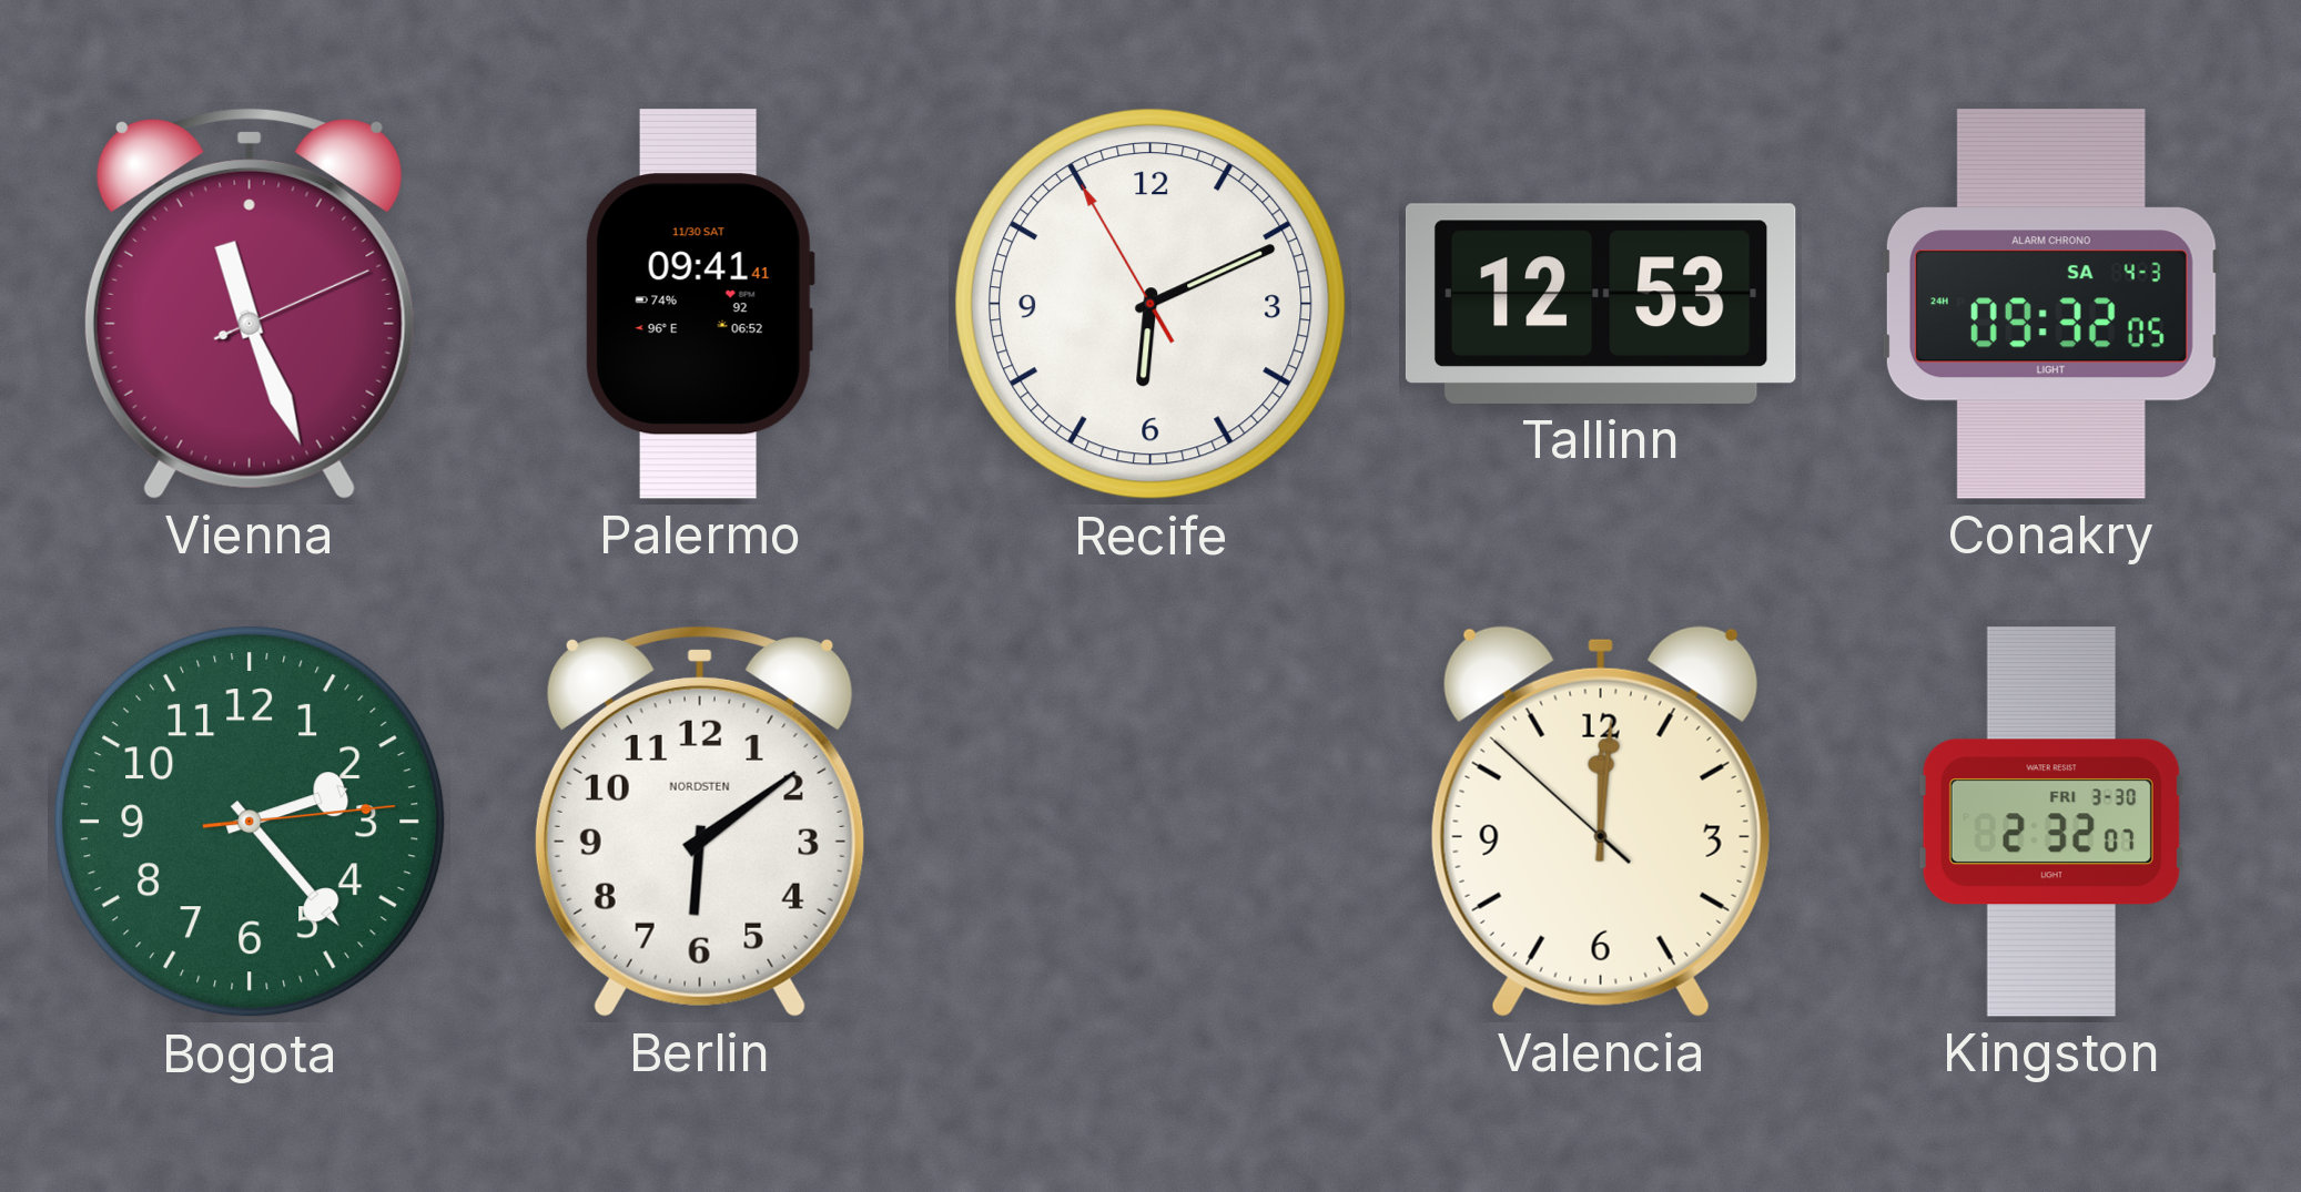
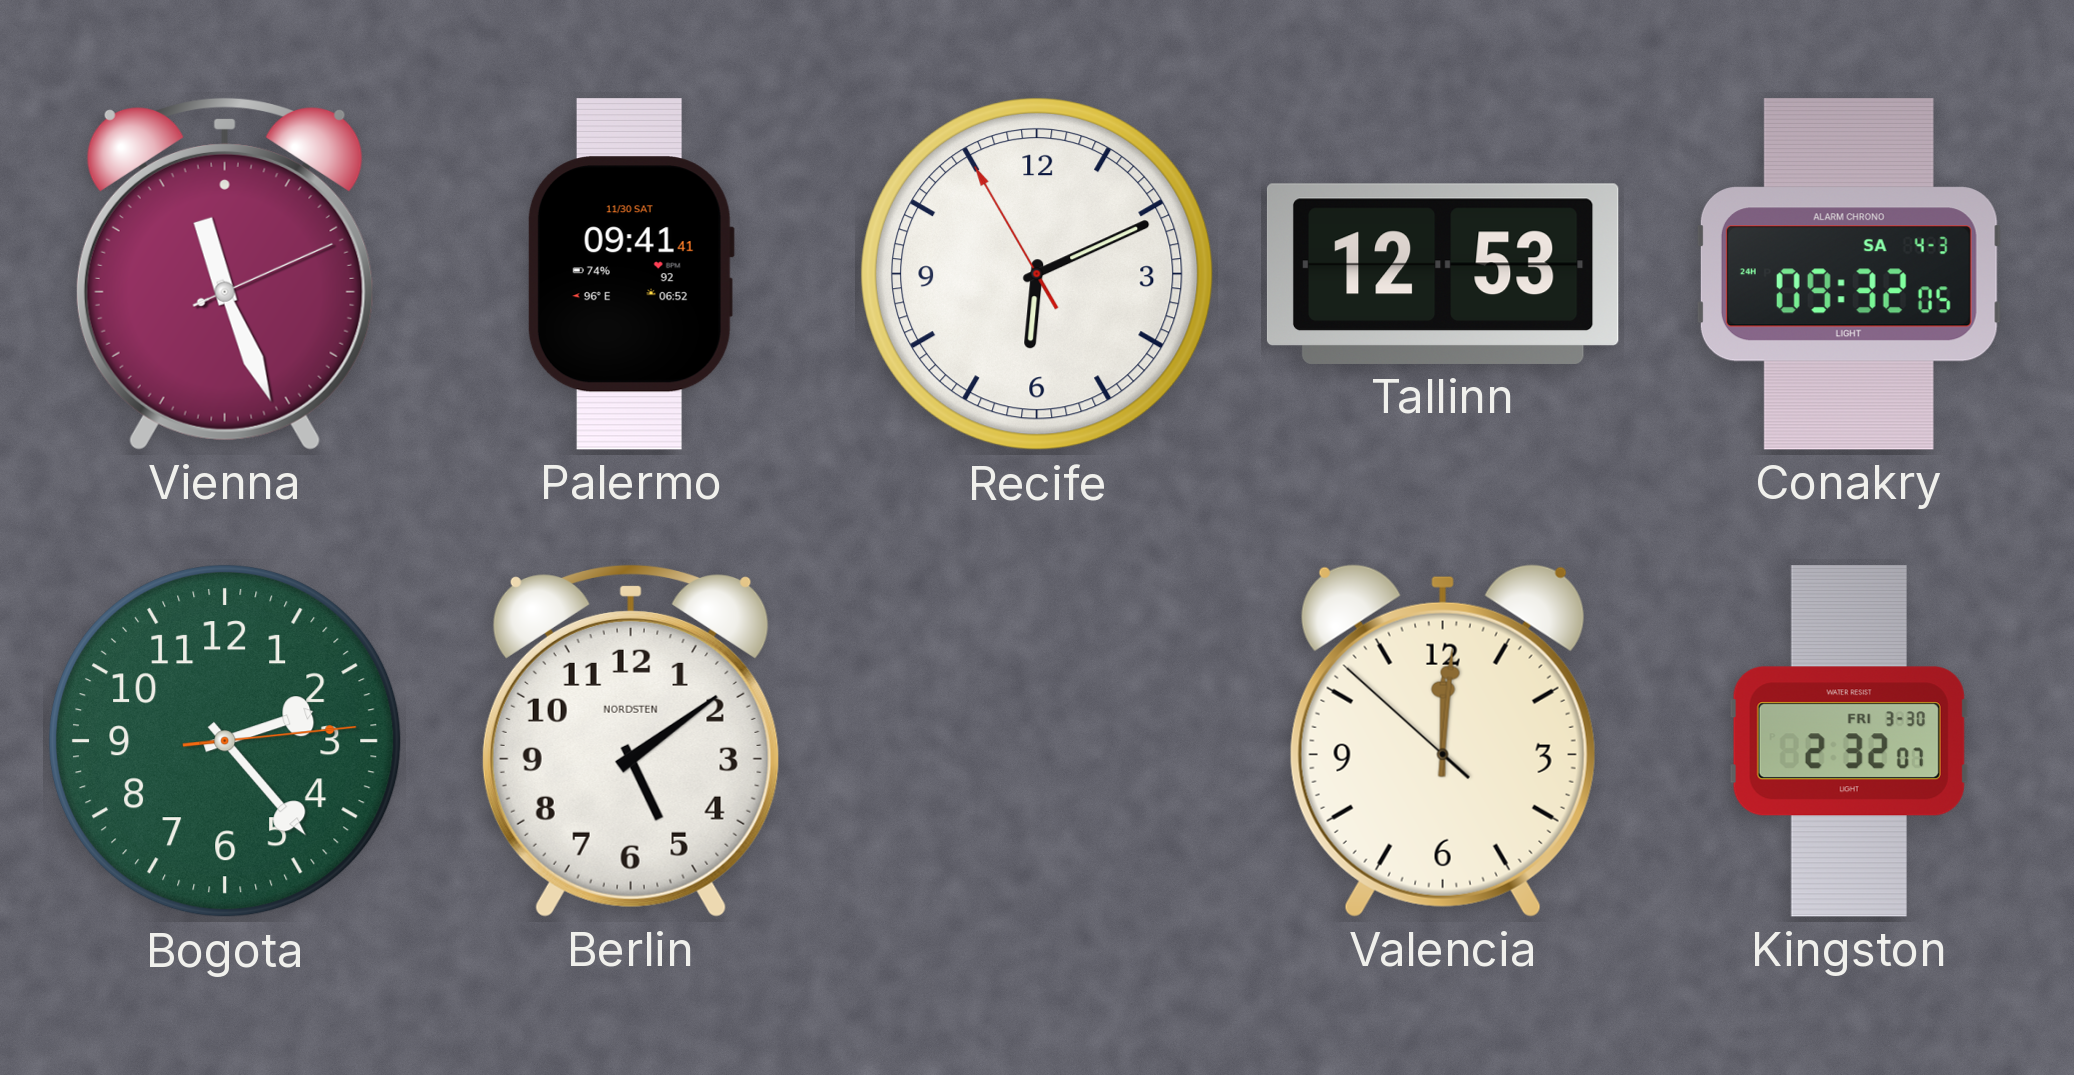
Berlin: 6:09 -> 5:09
